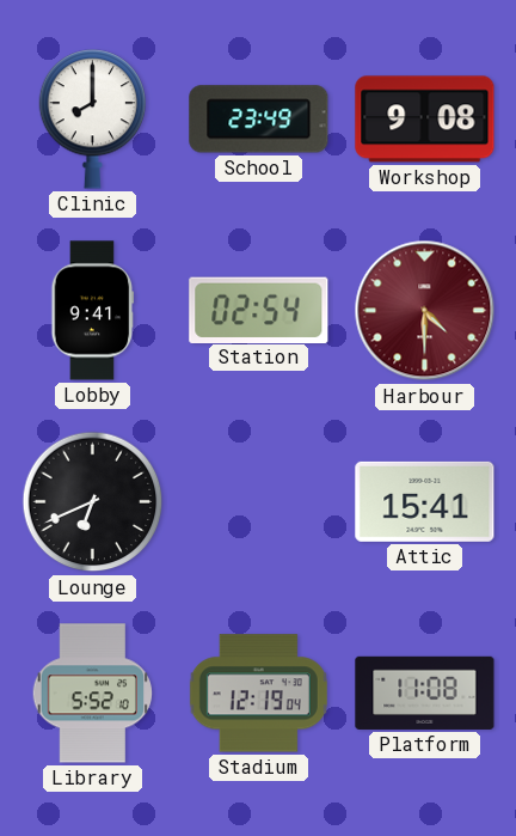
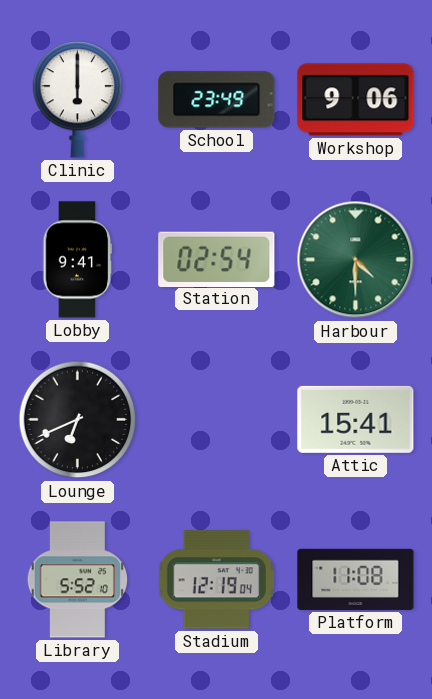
Clinic: 8:00 -> 6:00
Workshop: 9:08 -> 9:06
Harbour dial: burgundy -> green
